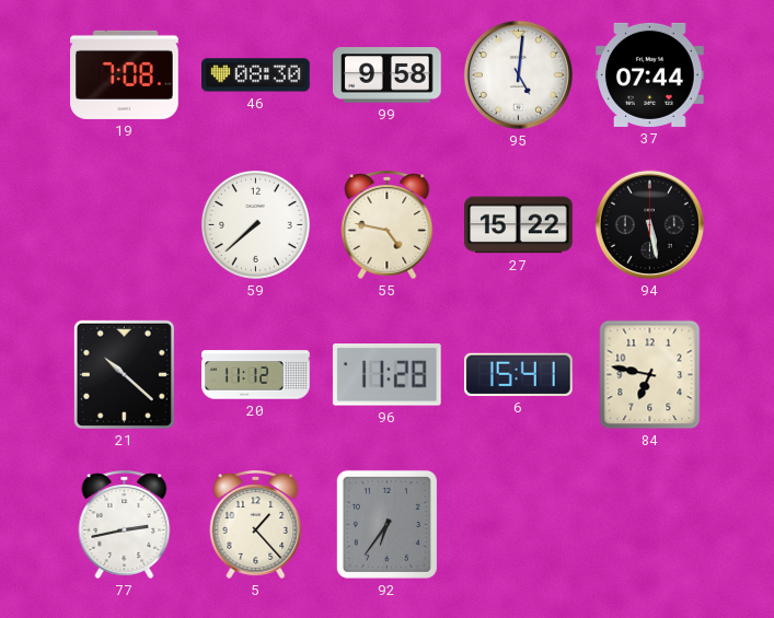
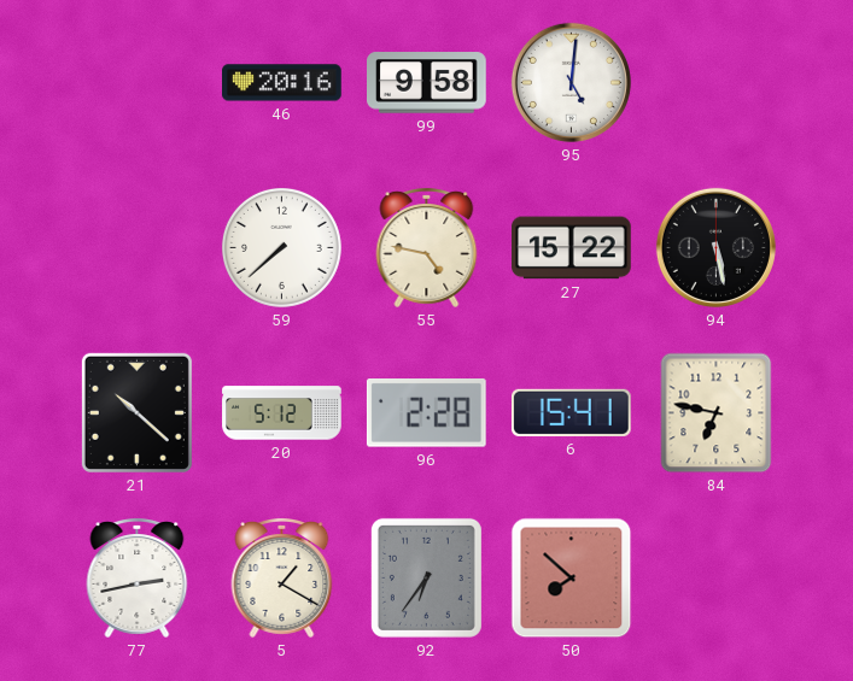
19: 7:08 -> none
46: 08:30 -> 20:16
37: 07:44 -> none
20: 11:12 -> 5:12
96: 11:28 -> 2:28
5: 1:23 -> 1:20
50: none -> 7:52
